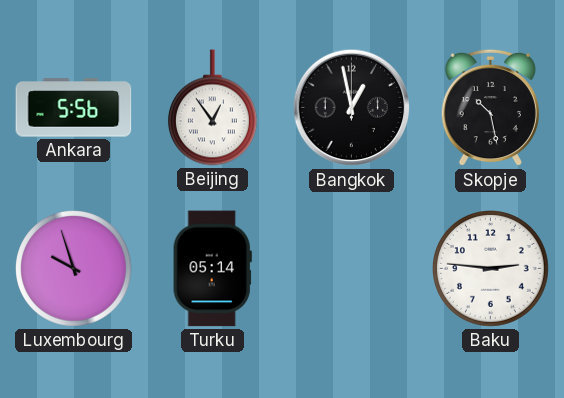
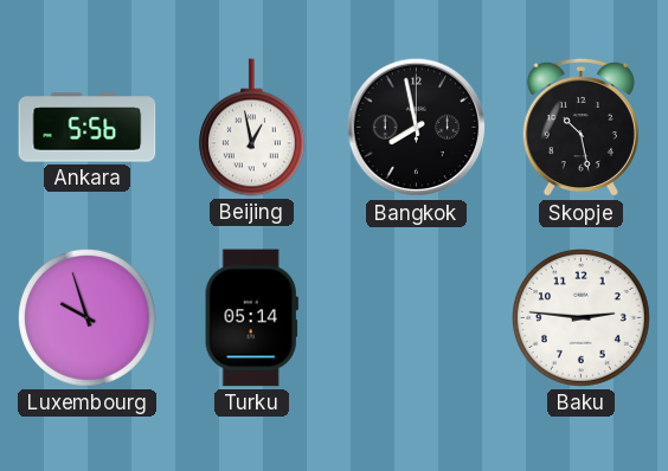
Beijing: 12:54 -> 12:58
Bangkok: 12:58 -> 7:58
